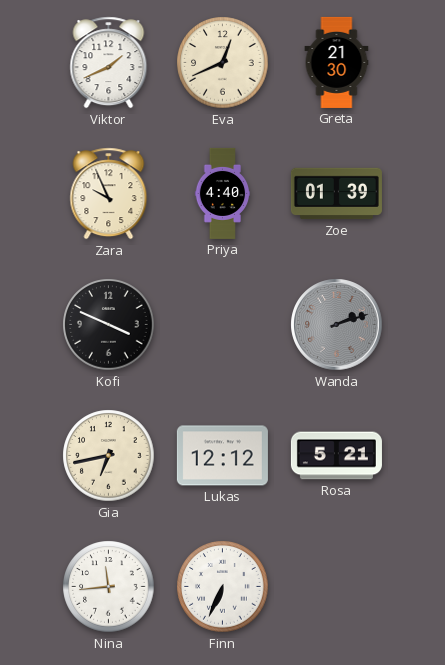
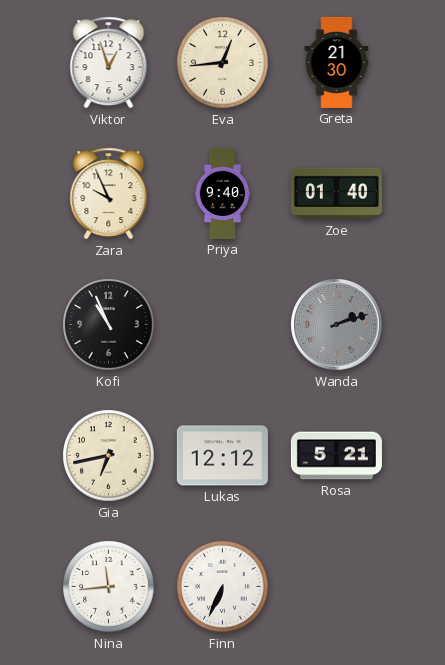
Viktor: 1:41 -> 12:57
Eva: 12:41 -> 12:44
Priya: 4:40 -> 9:40
Zoe: 01:39 -> 01:40
Kofi: 3:49 -> 10:56
